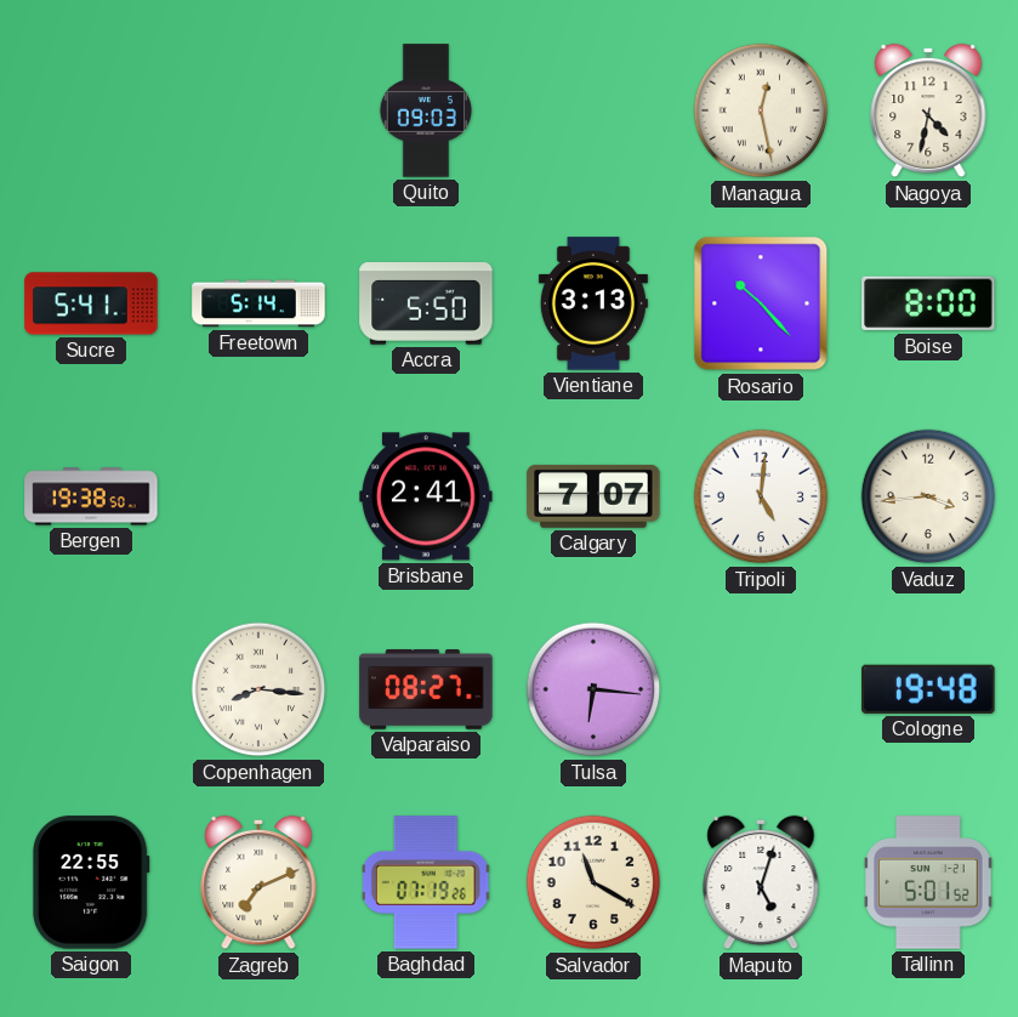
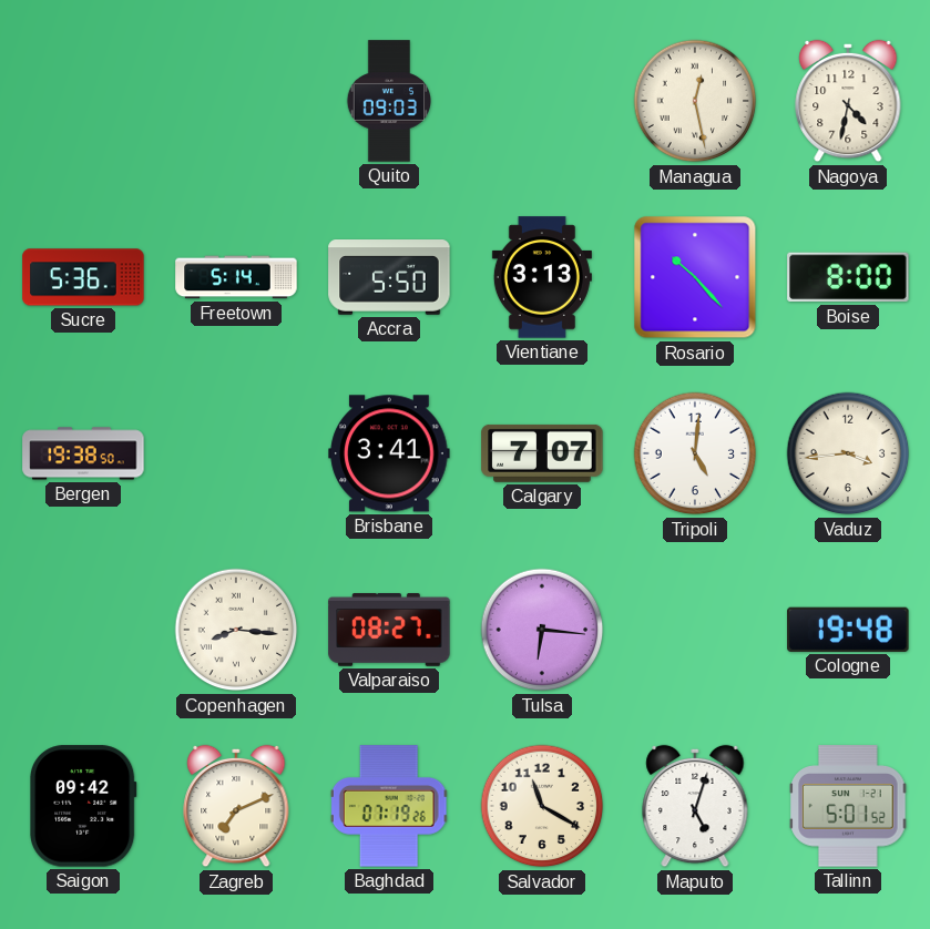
Sucre: 5:41 -> 5:36
Brisbane: 2:41 -> 3:41
Saigon: 22:55 -> 09:42
